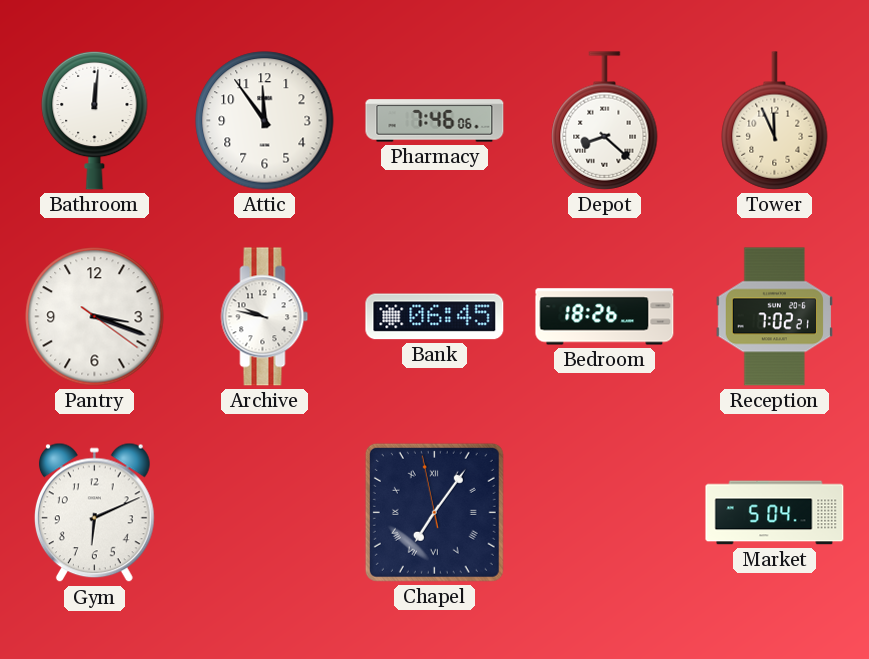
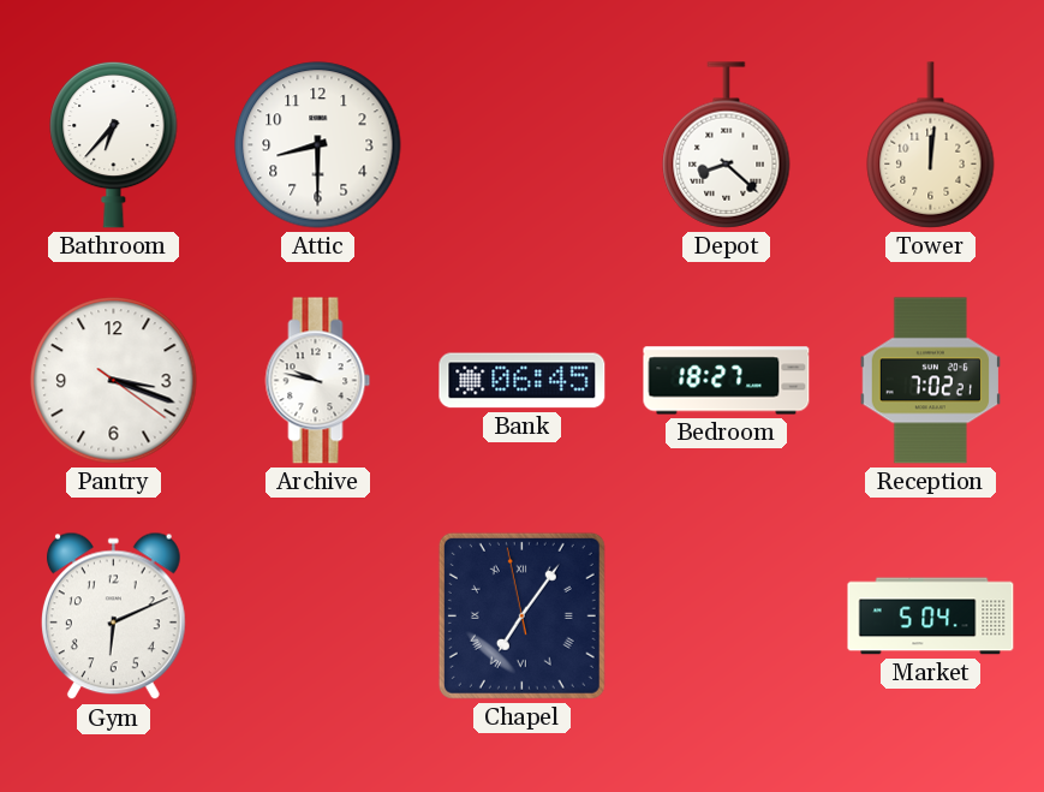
Bathroom: 12:01 -> 6:37
Attic: 11:54 -> 8:30
Pharmacy: 7:46 -> none
Tower: 11:56 -> 12:01
Bedroom: 18:26 -> 18:27
